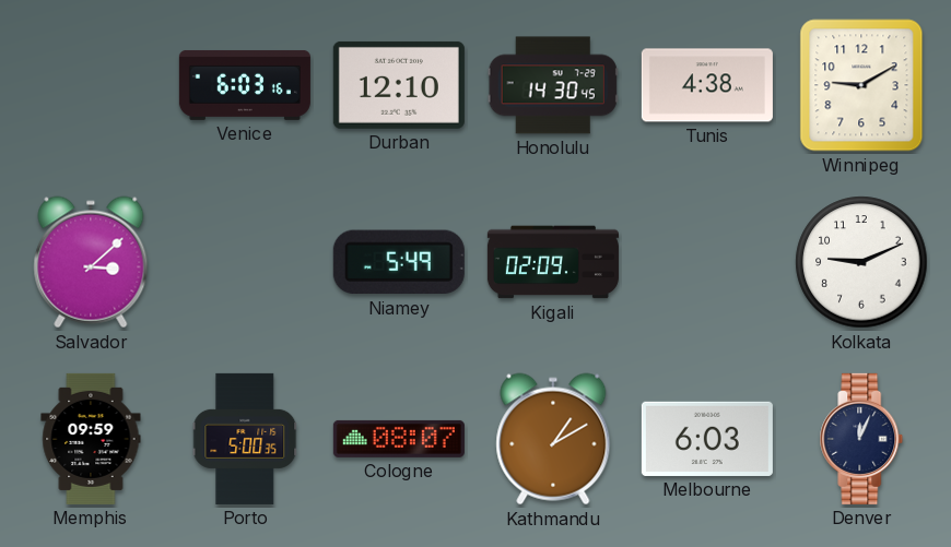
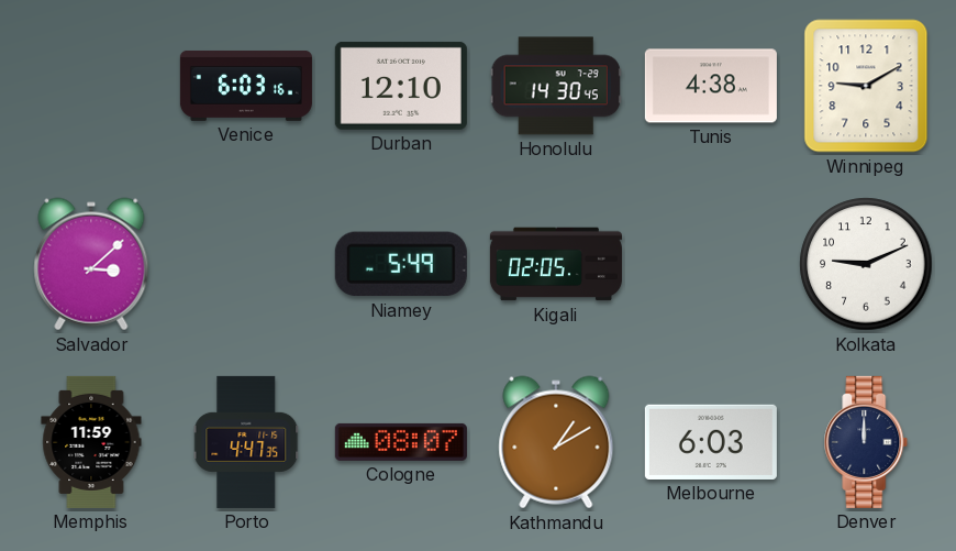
Kigali: 02:09 -> 02:05
Memphis: 09:59 -> 11:59
Porto: 5:00 -> 4:47
Denver: 12:04 -> 12:00
